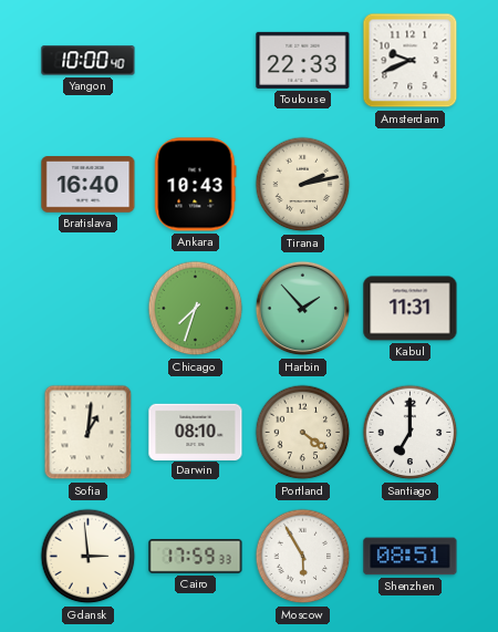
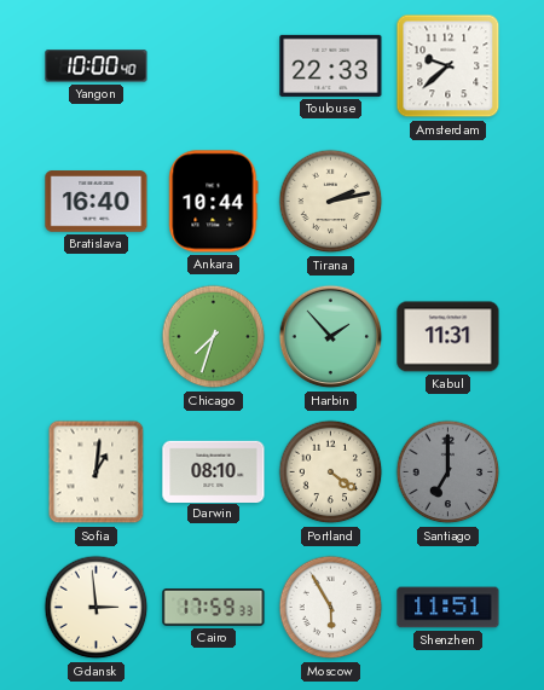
Amsterdam: 9:41 -> 9:38
Ankara: 10:43 -> 10:44
Santiago dial: white -> grey
Shenzhen: 08:51 -> 11:51
